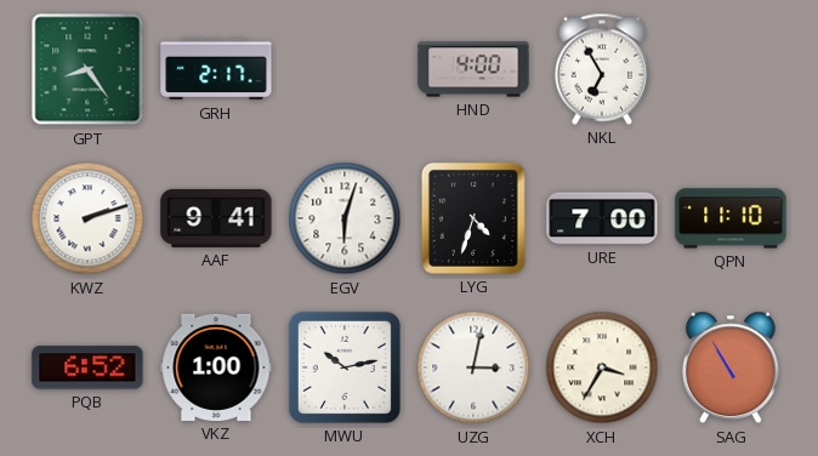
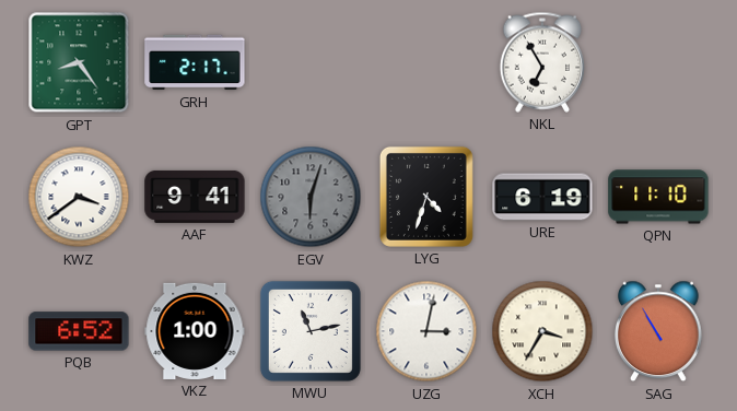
HND: 4:00 -> none
KWZ: 2:12 -> 3:39
EGV dial: white -> grey
URE: 7:00 -> 6:19
MWU: 10:13 -> 11:13
